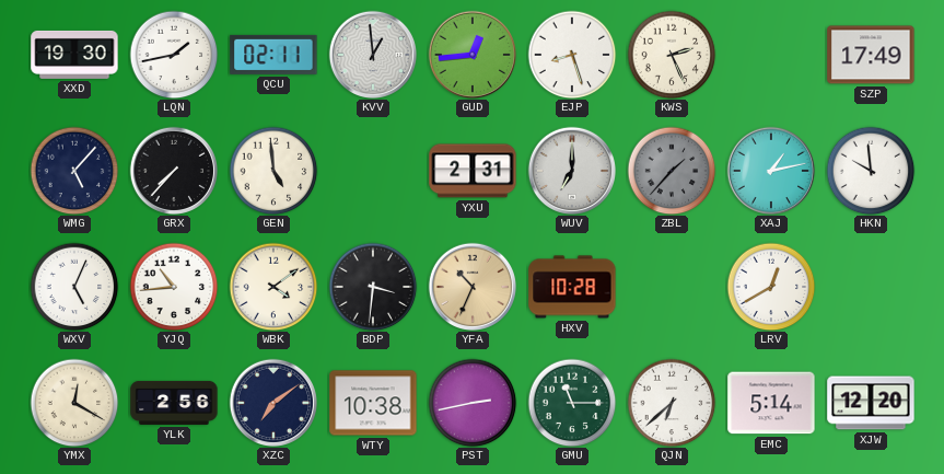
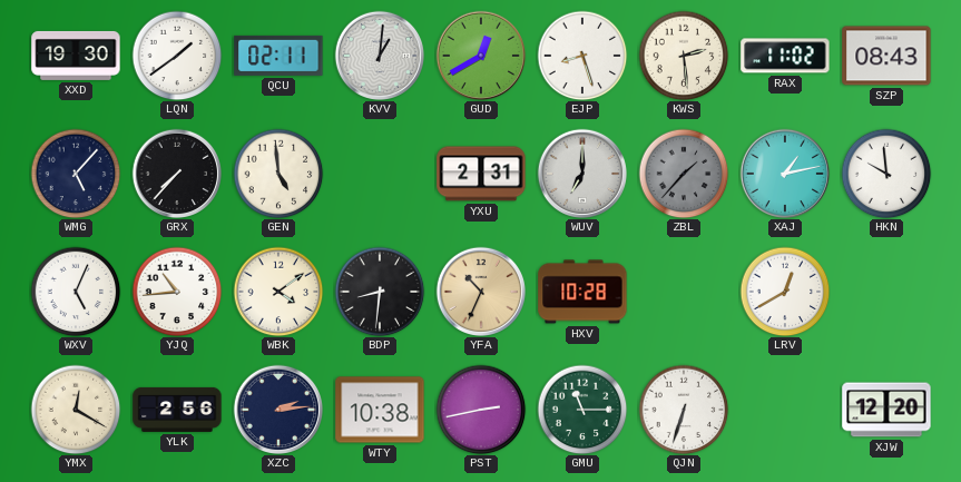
LQN: 1:43 -> 1:39
KVV: 12:59 -> 1:01
GUD: 12:44 -> 12:40
KWS: 2:26 -> 2:29
RAX: none -> 11:02
SZP: 17:49 -> 08:43
BDP: 3:31 -> 8:31
XZC: 7:09 -> 2:14
QJN: 6:38 -> 6:33
EMC: 5:14 -> none
